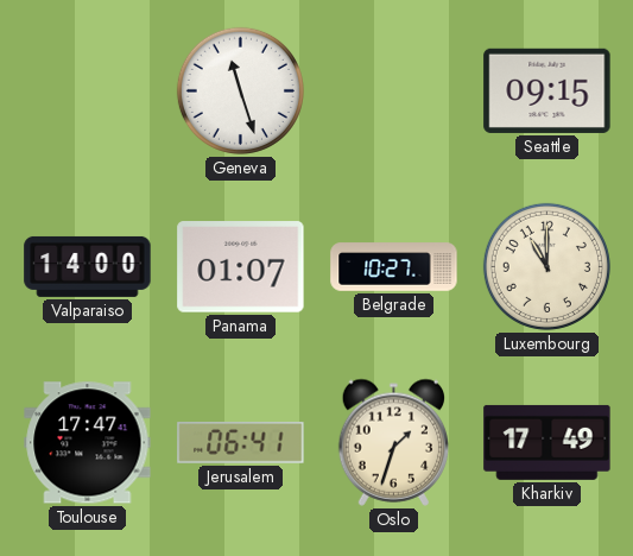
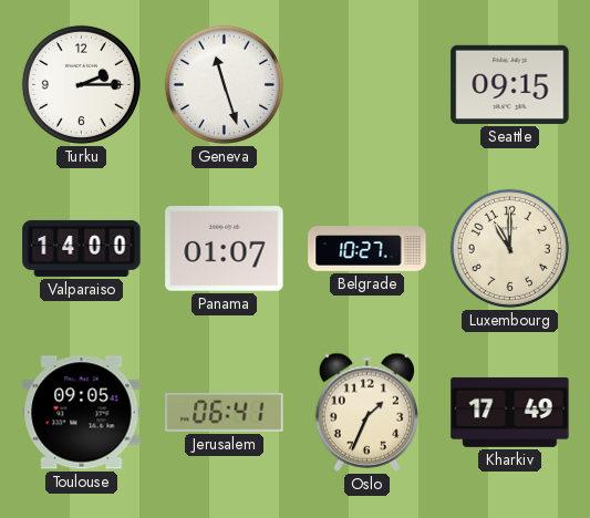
Turku: none -> 2:15
Toulouse: 17:47 -> 09:05
Oslo: 1:33 -> 1:34
